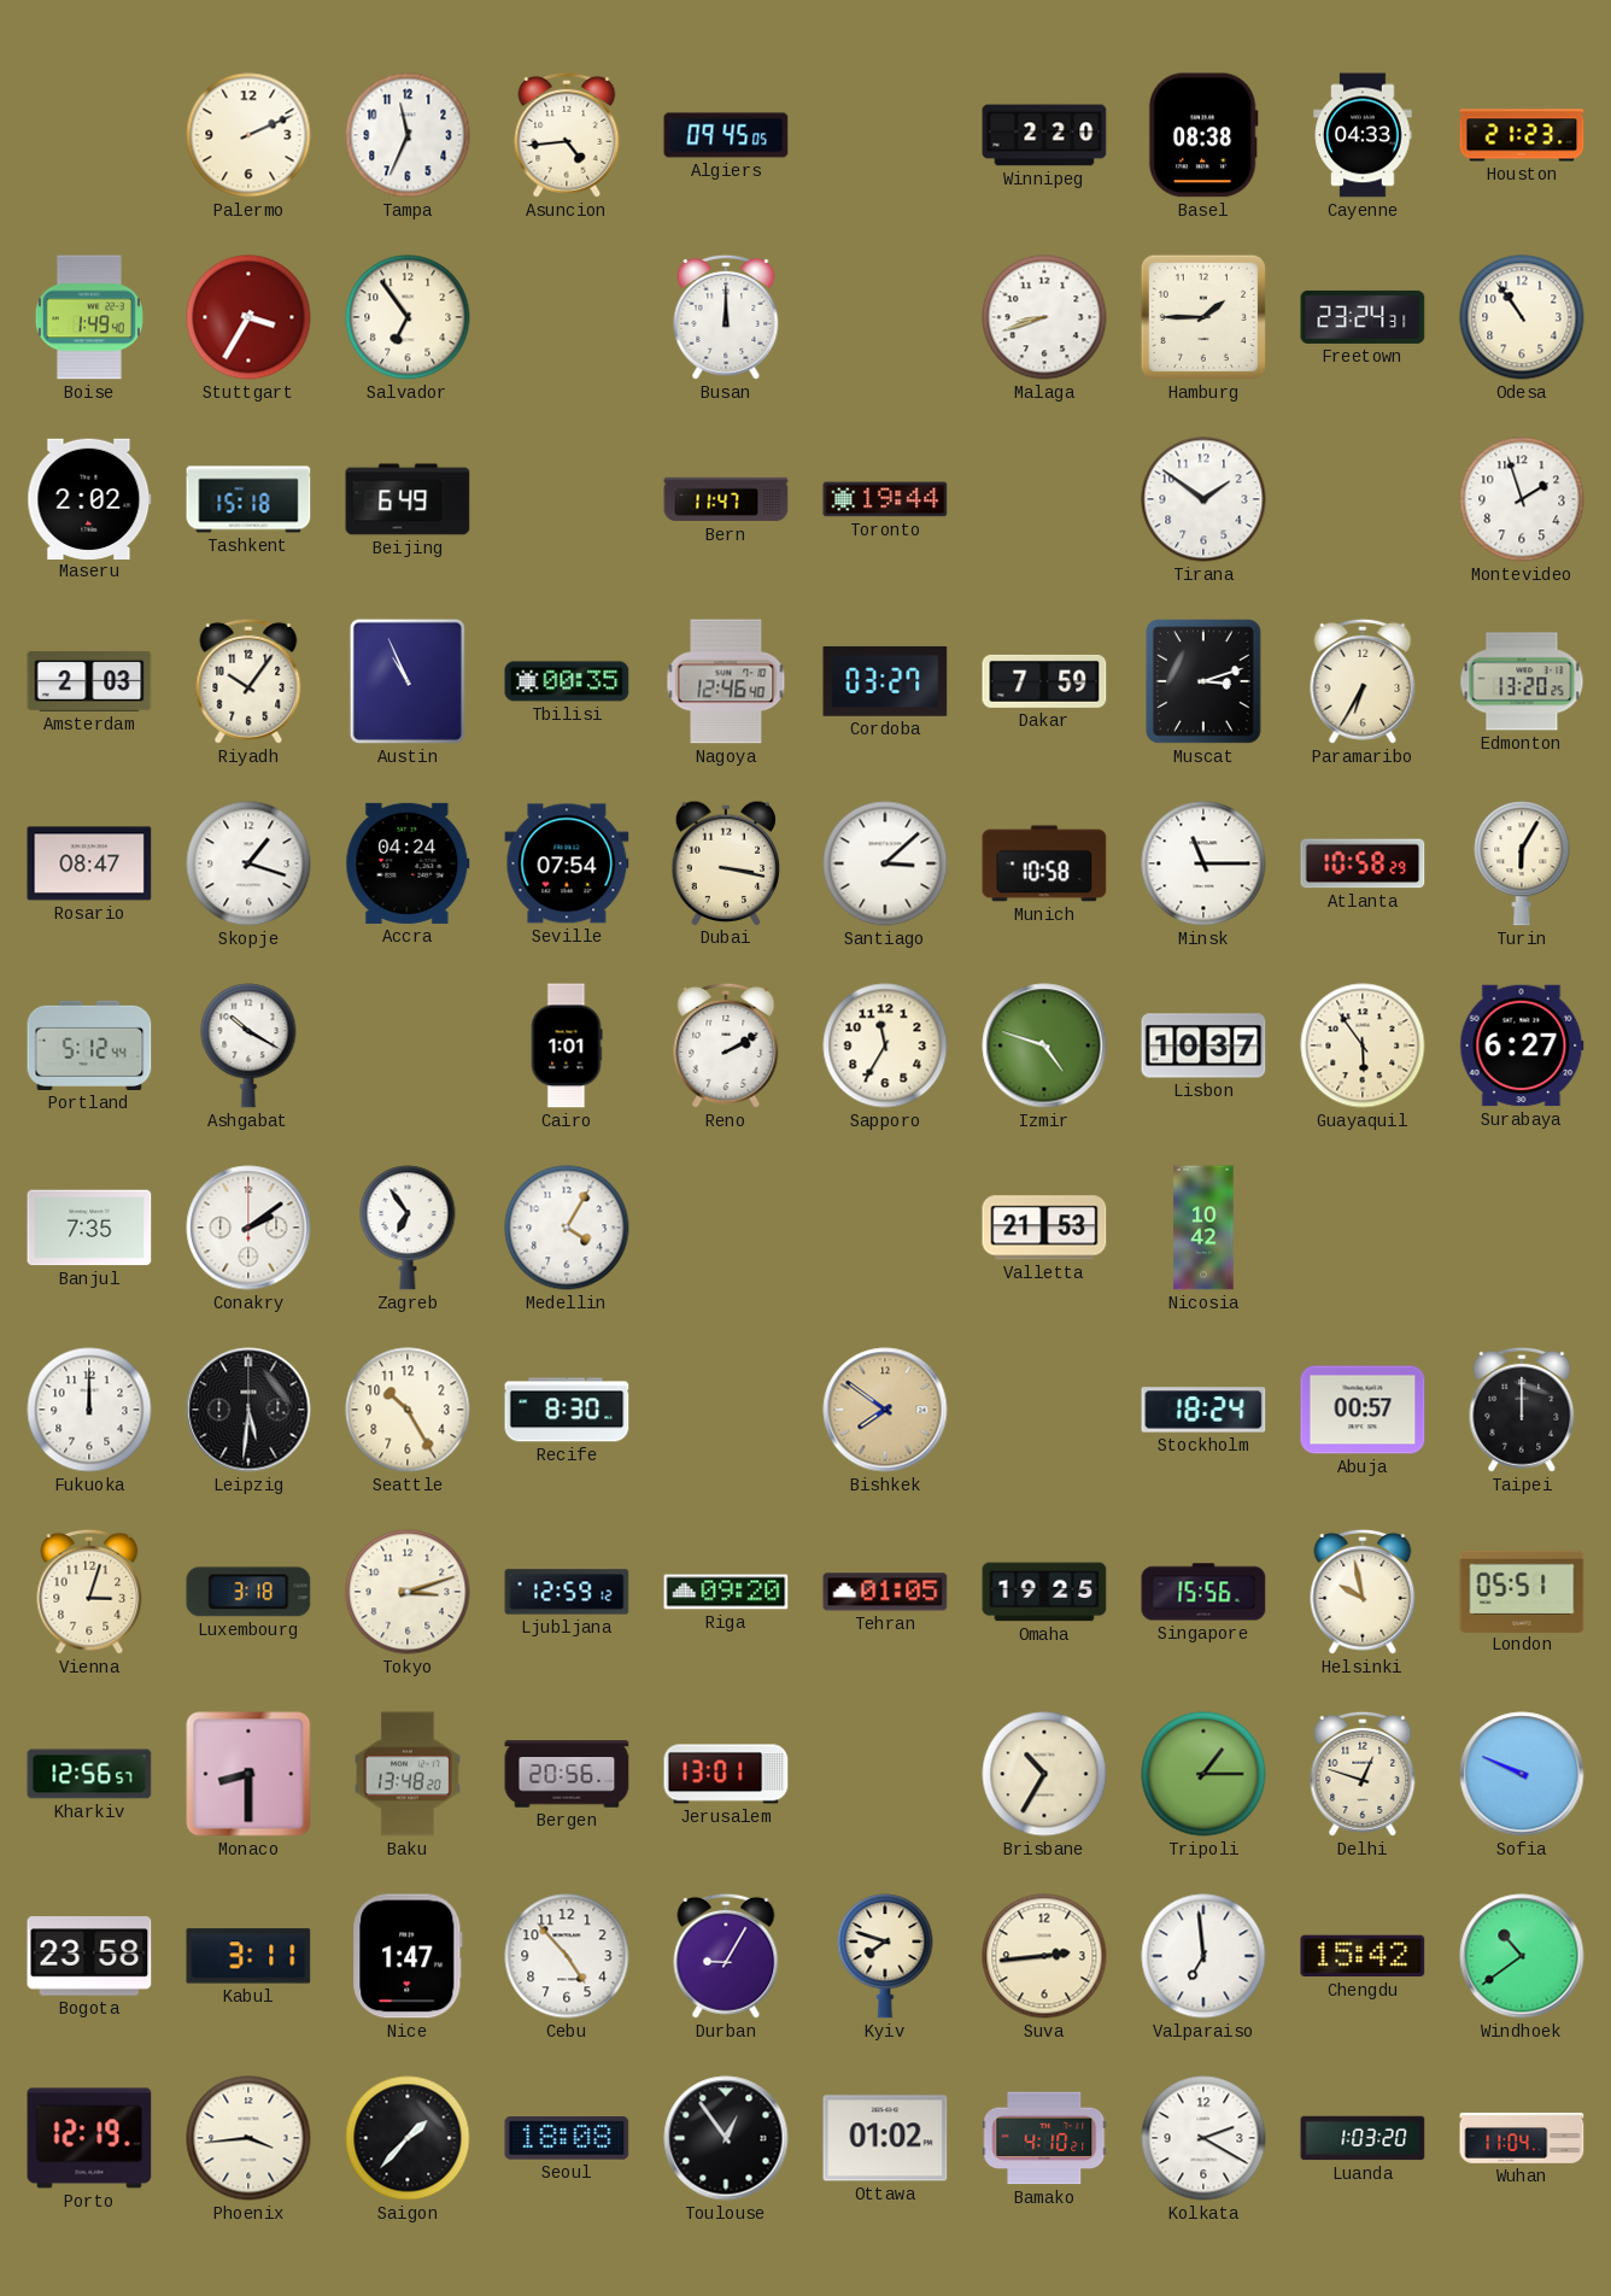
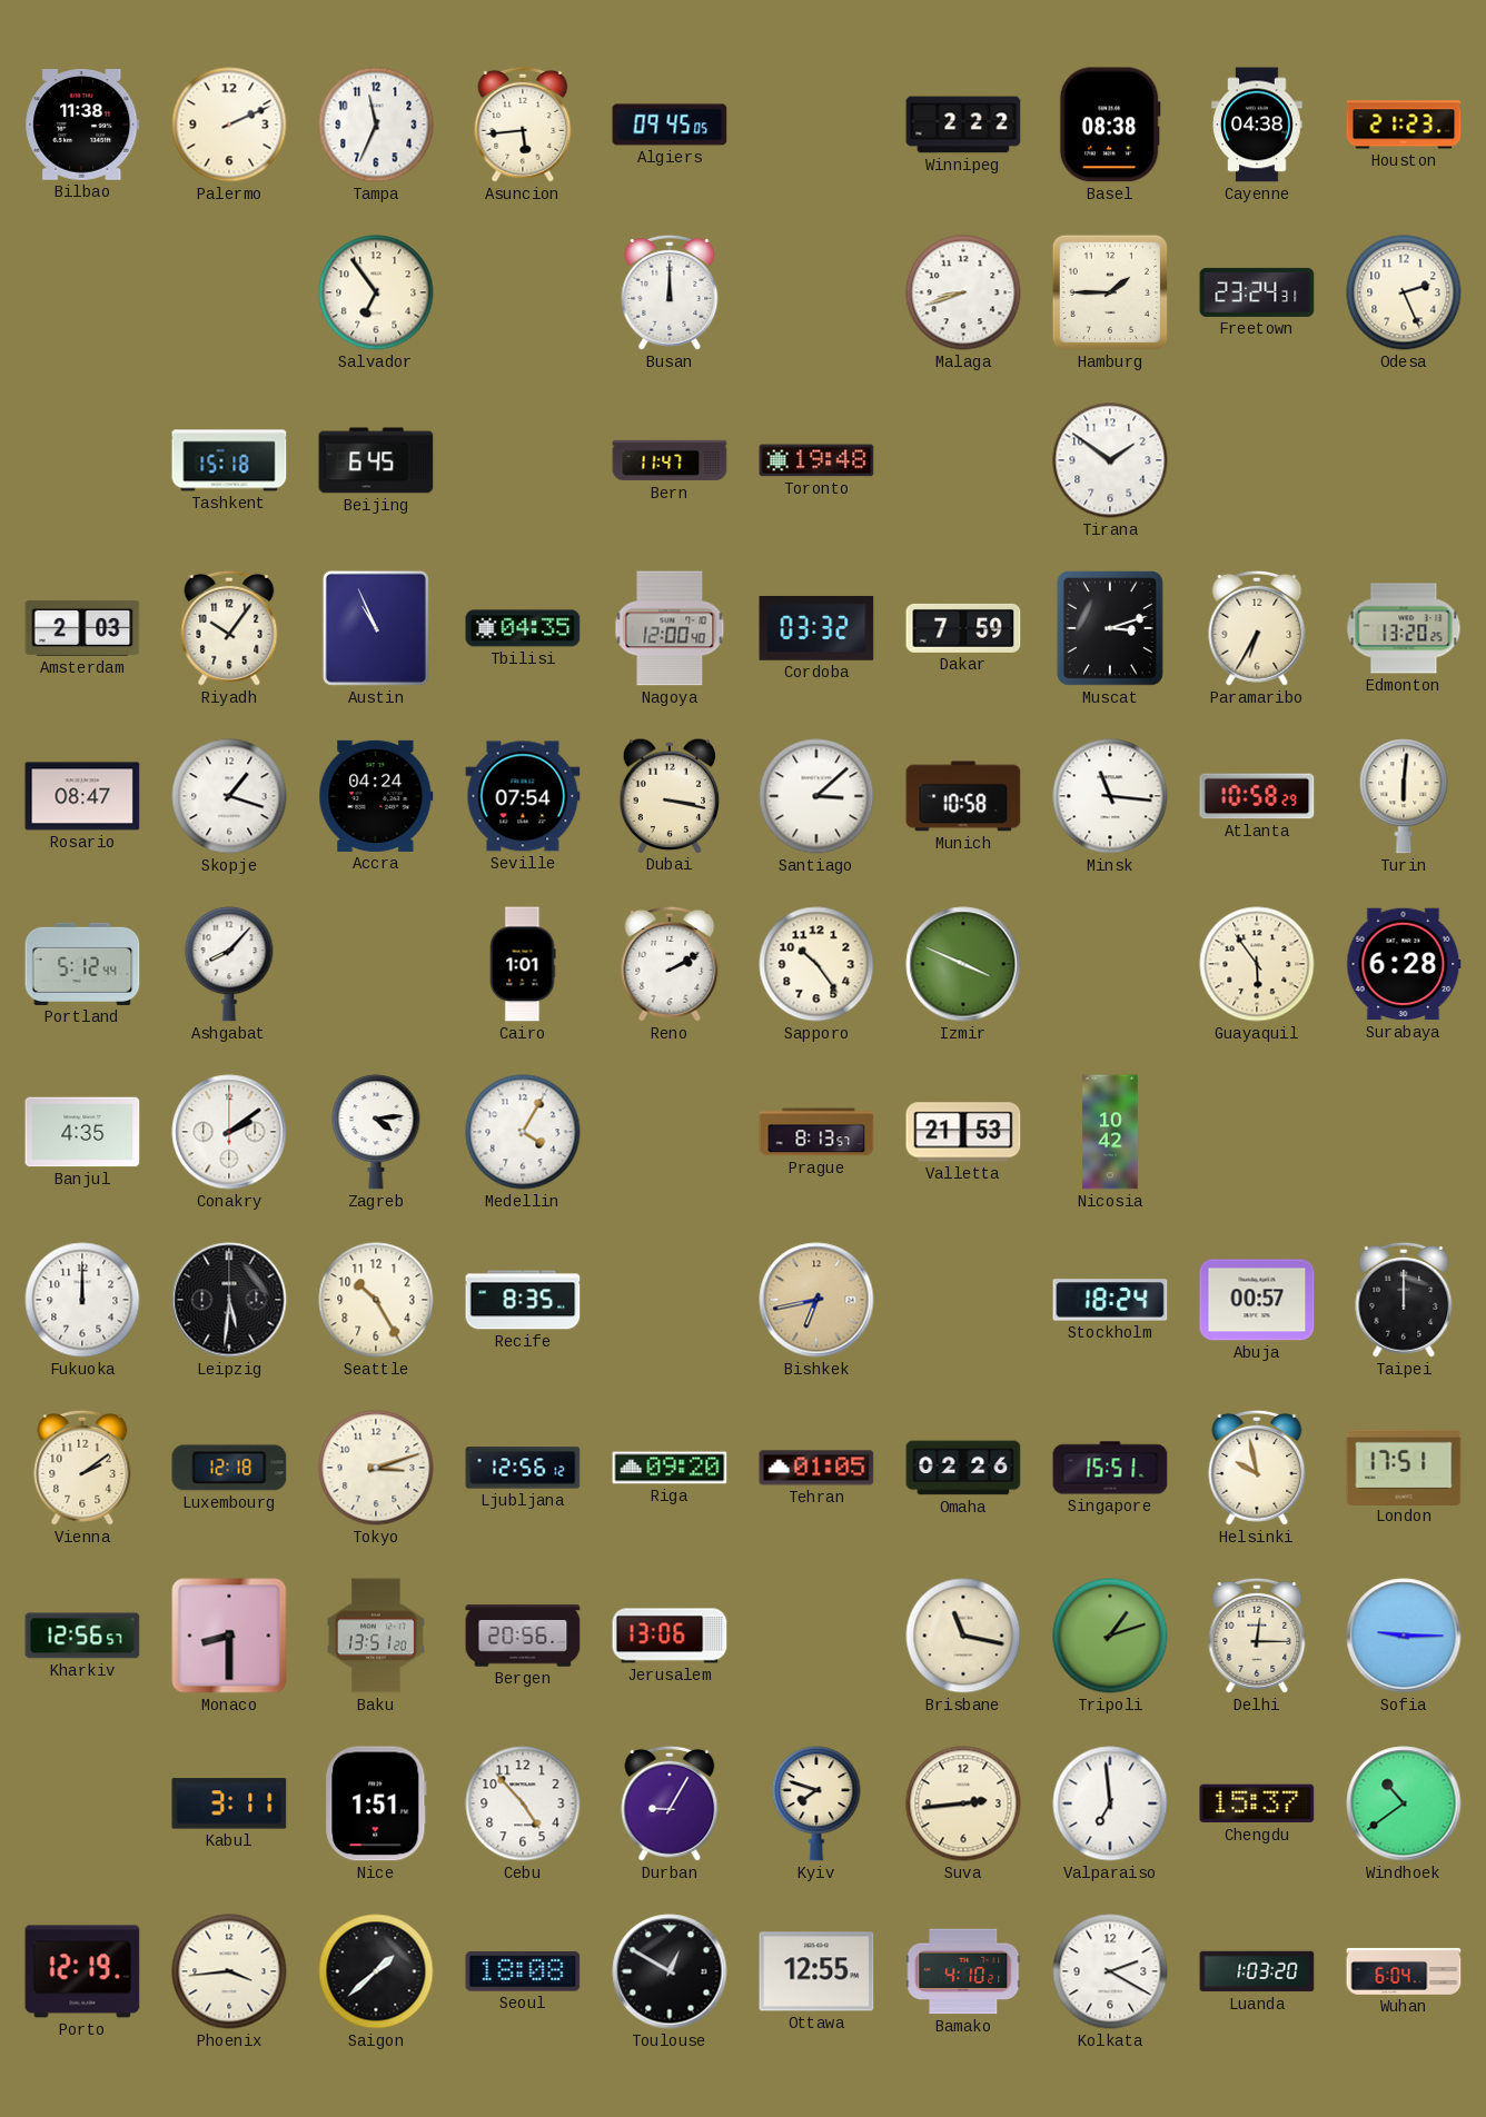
Bilbao: none -> 11:38
Asuncion: 4:44 -> 5:44
Winnipeg: 2:20 -> 2:22
Cayenne: 04:33 -> 04:38
Boise: 1:49 -> none
Stuttgart: 3:35 -> none
Odesa: 10:54 -> 2:26
Maseru: 2:02 -> none
Beijing: 6:49 -> 6:45
Toronto: 19:44 -> 19:48
Montevideo: 1:57 -> none
Tbilisi: 00:35 -> 04:35
Nagoya: 12:46 -> 12:00
Cordoba: 03:27 -> 03:32
Minsk: 11:15 -> 11:16
Turin: 6:05 -> 6:01
Ashgabat: 10:20 -> 8:07
Sapporo: 11:35 -> 10:24
Izmir: 4:48 -> 3:49
Lisbon: 10:37 -> none
Surabaya: 6:27 -> 6:28
Banjul: 7:35 -> 4:35
Zagreb: 6:54 -> 4:14
Prague: none -> 8:13
Recife: 8:30 -> 8:35
Bishkek: 7:51 -> 6:43
Vienna: 3:03 -> 2:09
Luxembourg: 3:18 -> 12:18
Ljubljana: 12:59 -> 12:56
Omaha: 19:25 -> 02:26
Singapore: 15:56 -> 15:51
London: 05:51 -> 17:51
Baku: 13:48 -> 13:51
Jerusalem: 13:01 -> 13:06
Brisbane: 10:35 -> 11:17
Tripoli: 1:15 -> 1:12
Delhi: 12:48 -> 12:15
Sofia: 9:49 -> 9:15
Bogota: 23:58 -> none
Nice: 1:47 -> 1:51
Chengdu: 15:42 -> 15:37
Saigon: 1:37 -> 1:38
Toulouse: 12:54 -> 12:50
Ottawa: 01:02 -> 12:55
Wuhan: 11:04 -> 6:04
